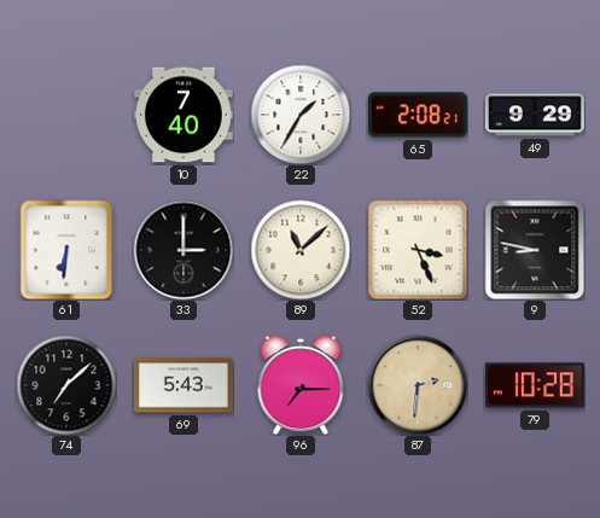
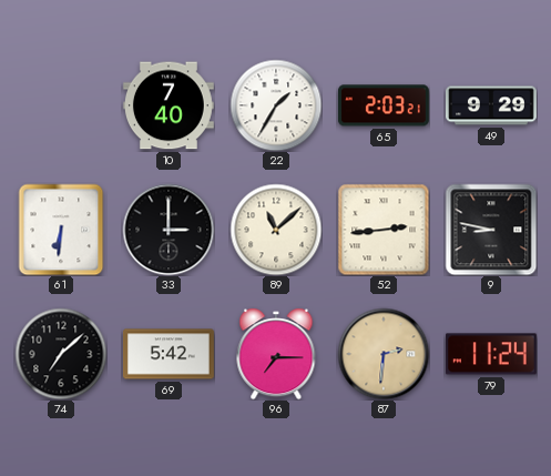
65: 2:08 -> 2:03
52: 3:26 -> 2:44
69: 5:43 -> 5:42
79: 10:28 -> 11:24
